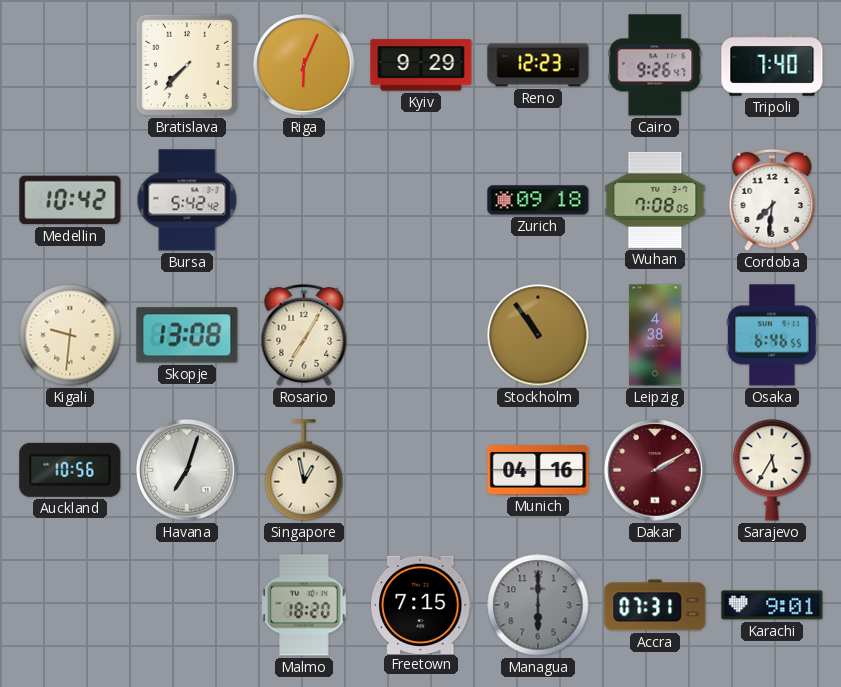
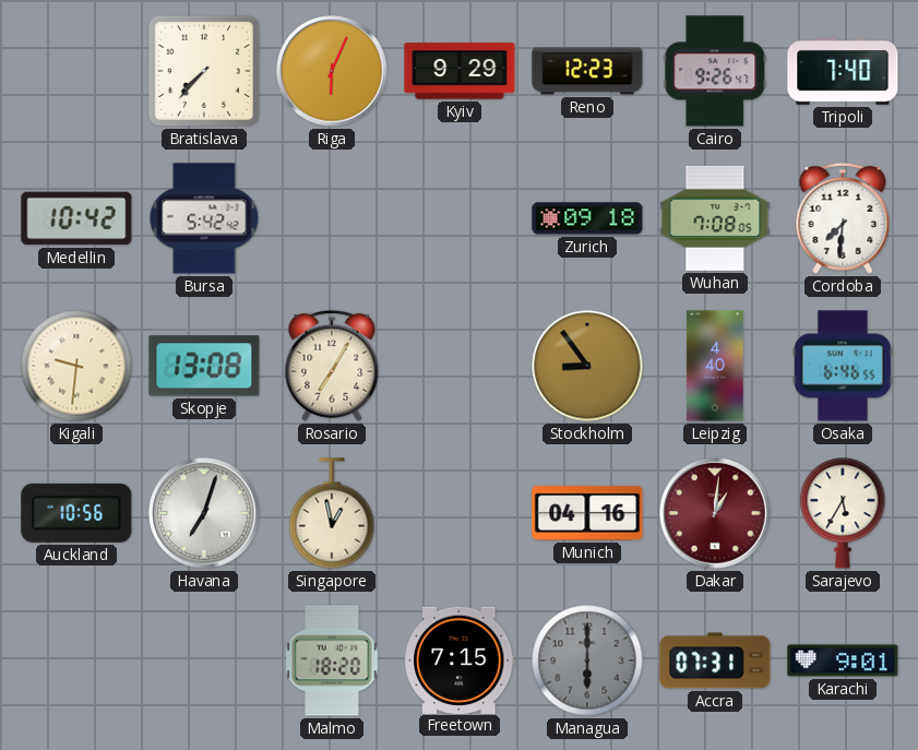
Stockholm: 10:54 -> 8:54
Leipzig: 4:38 -> 4:40
Dakar: 2:10 -> 1:01
